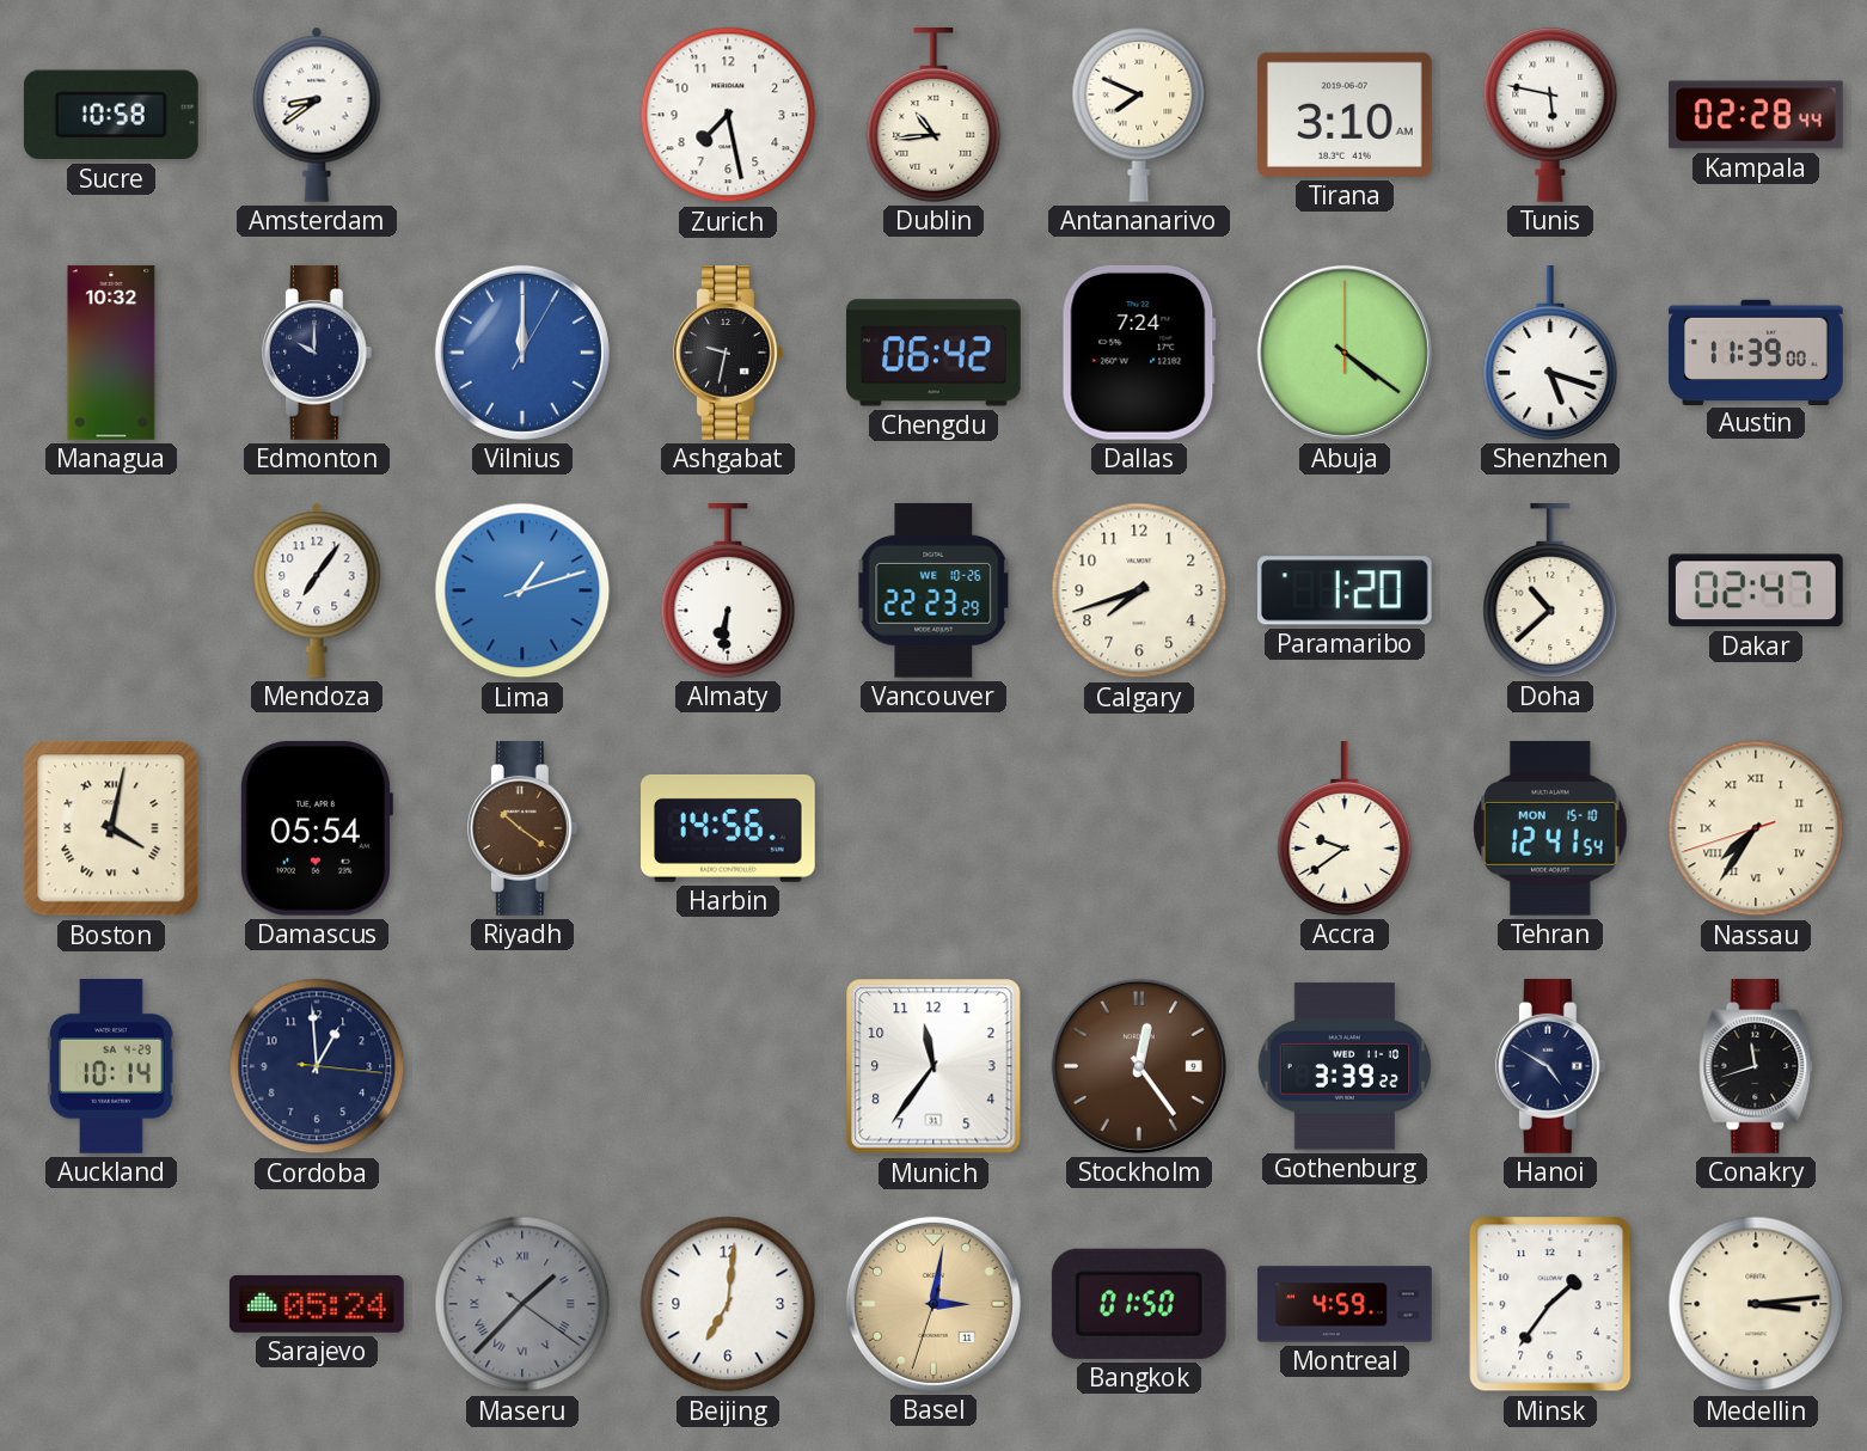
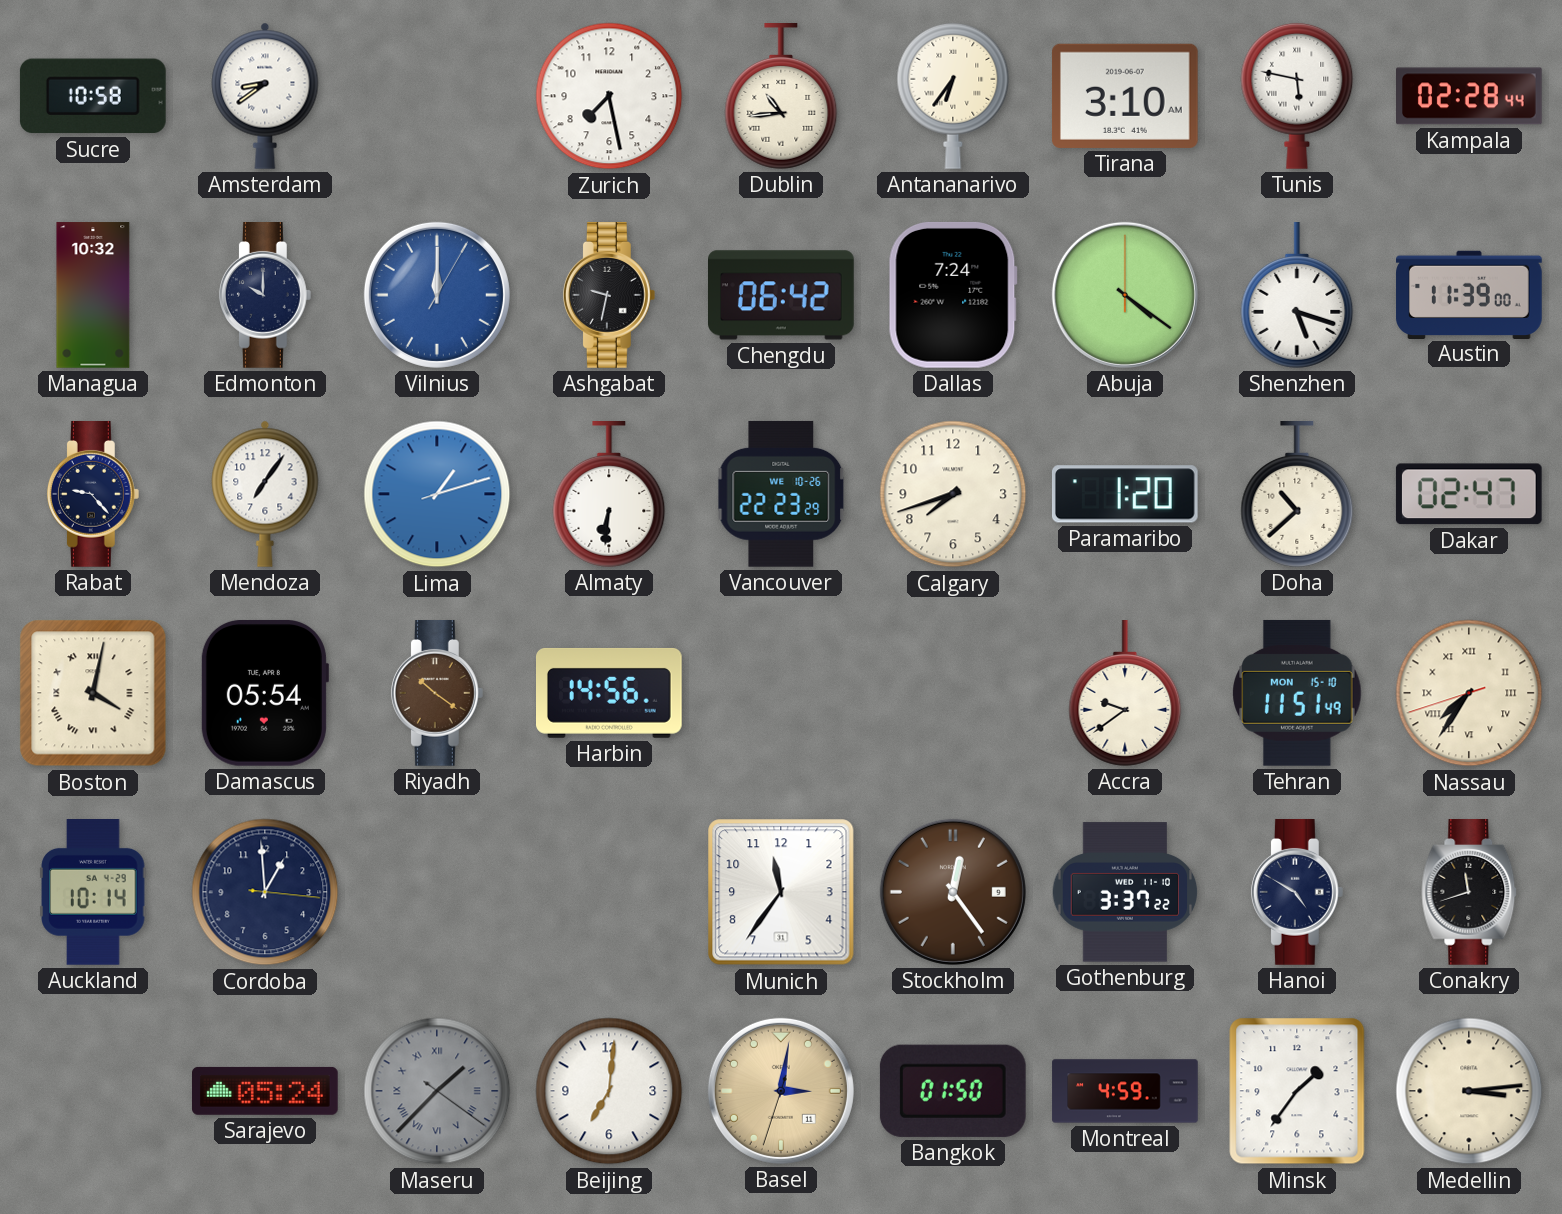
Antananarivo: 7:49 -> 6:36
Rabat: none -> 9:23
Tehran: 12:41 -> 11:51
Gothenburg: 3:39 -> 3:37
